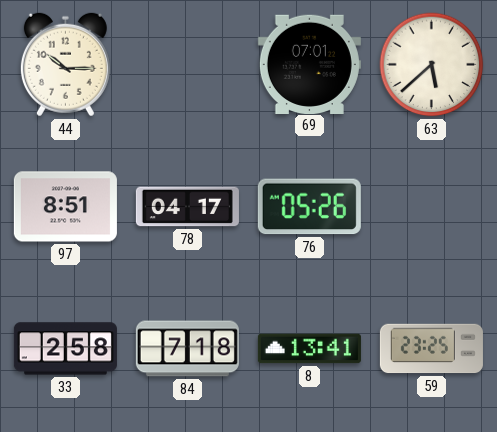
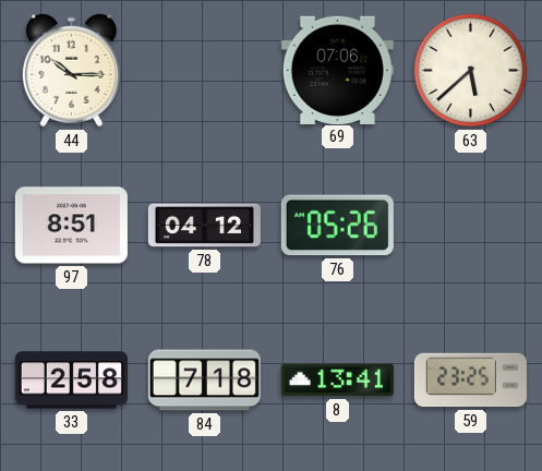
69: 07:01 -> 07:06
78: 04:17 -> 04:12
